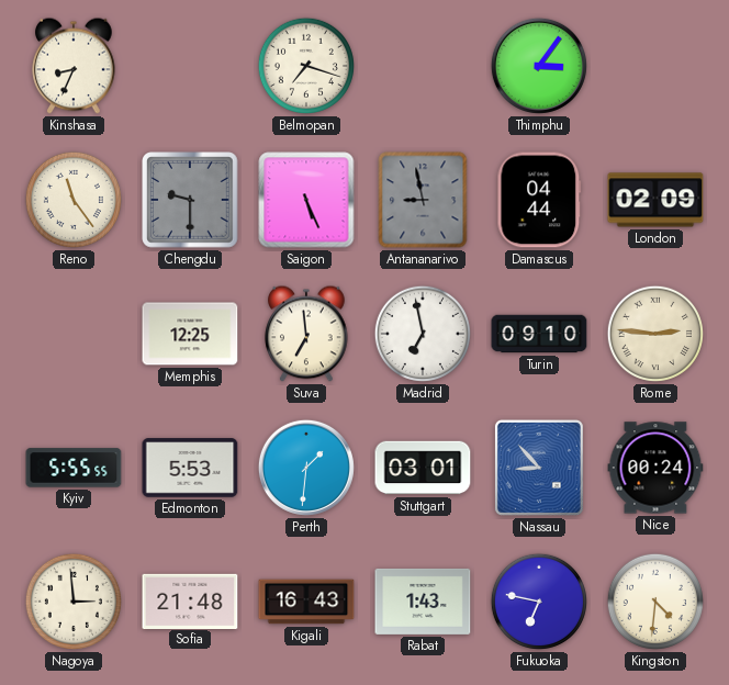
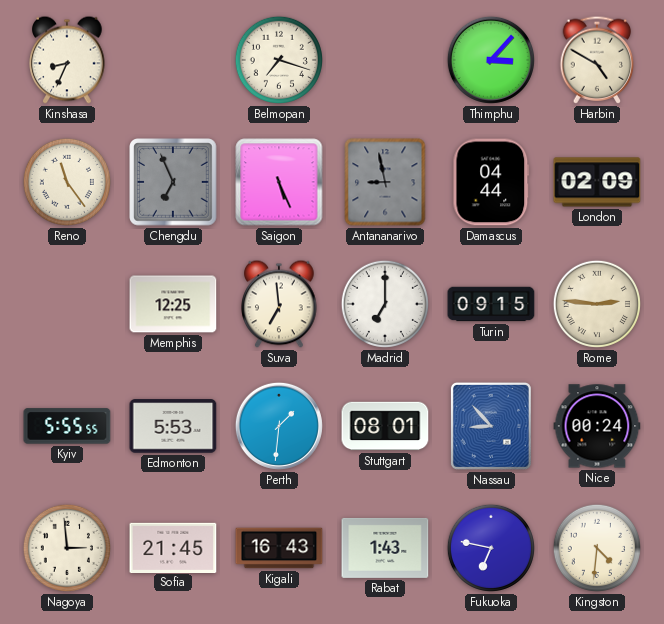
Thimphu: 3:06 -> 3:07
Harbin: none -> 4:50
Chengdu: 9:30 -> 6:56
Madrid: 6:58 -> 7:00
Turin: 09:10 -> 09:15
Stuttgart: 03:01 -> 08:01
Sofia: 21:48 -> 21:45
